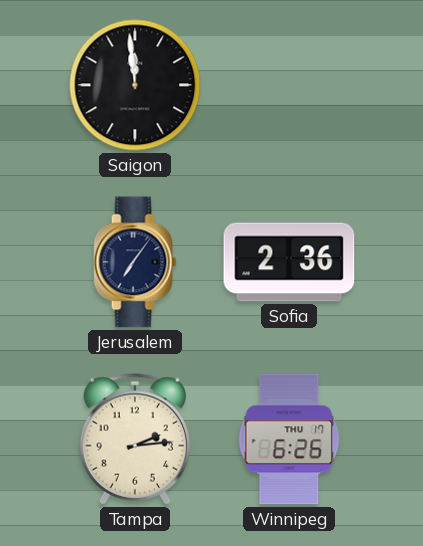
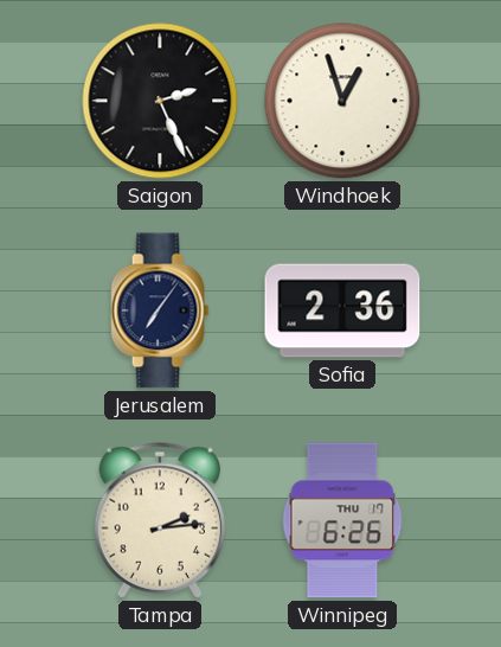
Saigon: 11:59 -> 2:26
Windhoek: none -> 12:57
